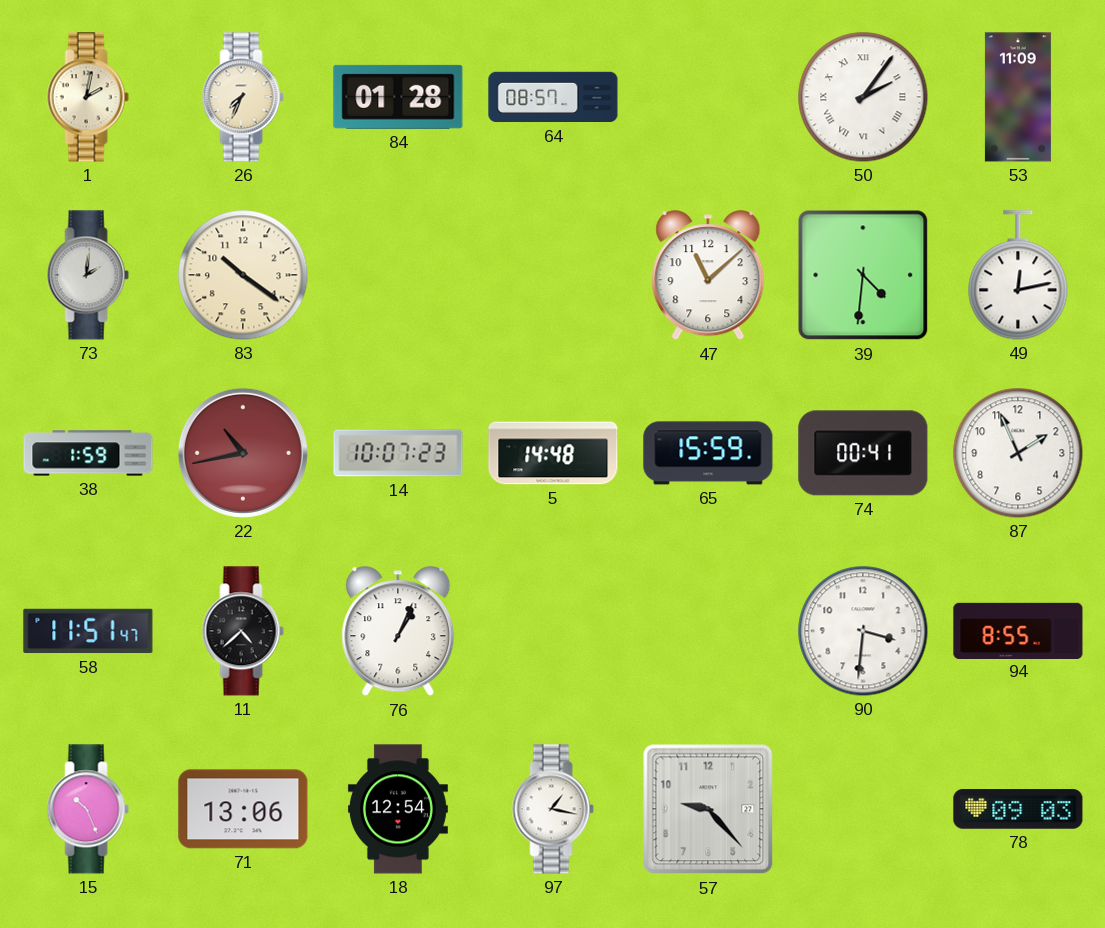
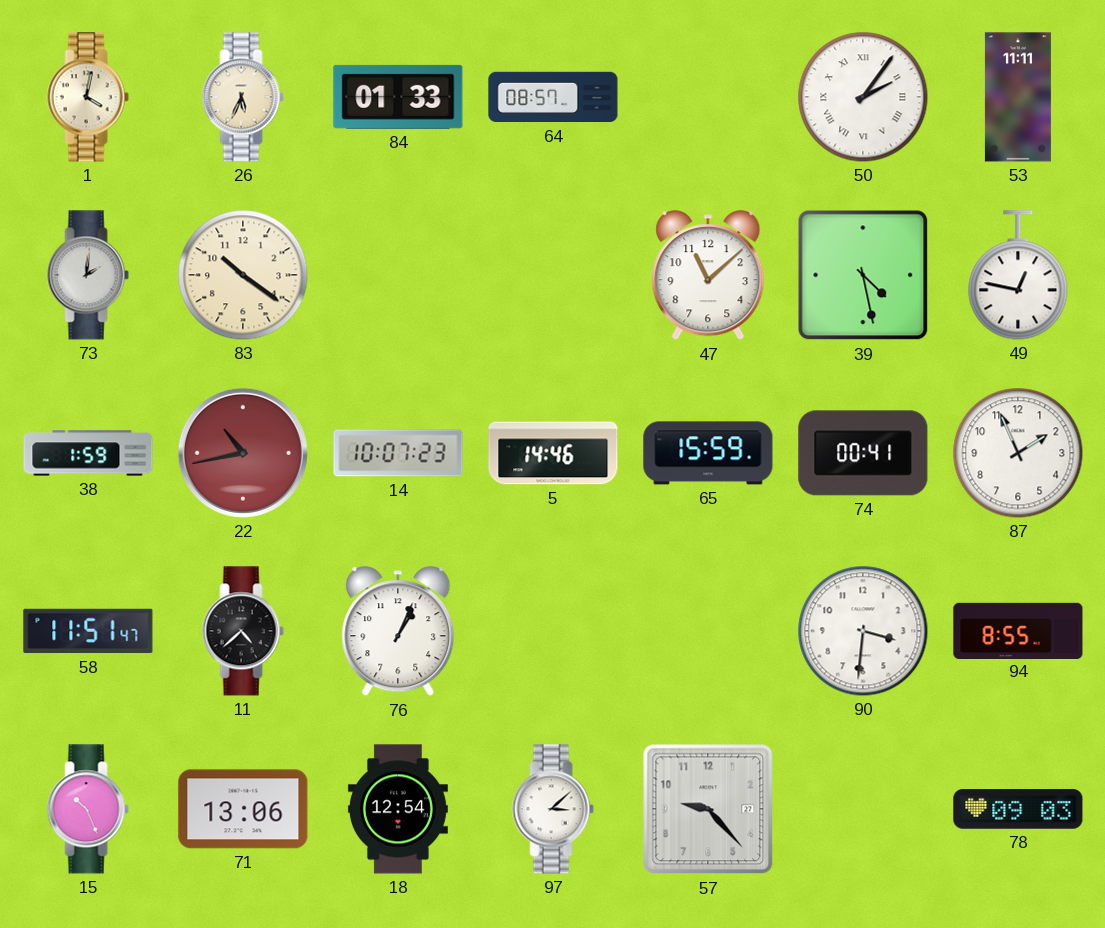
1: 2:02 -> 4:02
26: 7:34 -> 5:34
84: 01:28 -> 01:33
53: 11:09 -> 11:11
39: 4:31 -> 4:28
49: 12:13 -> 12:47
5: 14:48 -> 14:46
97: 1:17 -> 3:08
